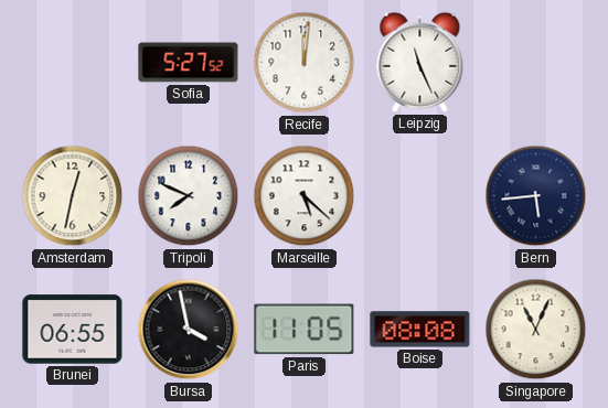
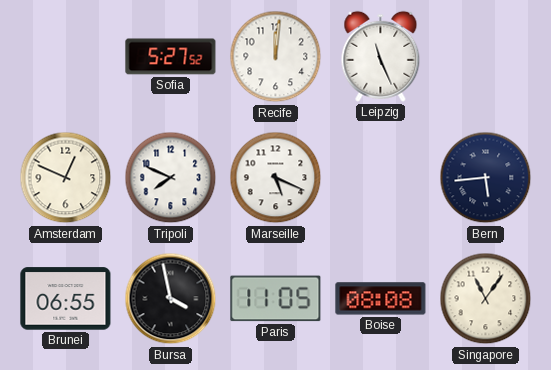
Amsterdam: 12:32 -> 12:49
Marseille: 5:22 -> 5:19
Singapore: 11:04 -> 11:06
